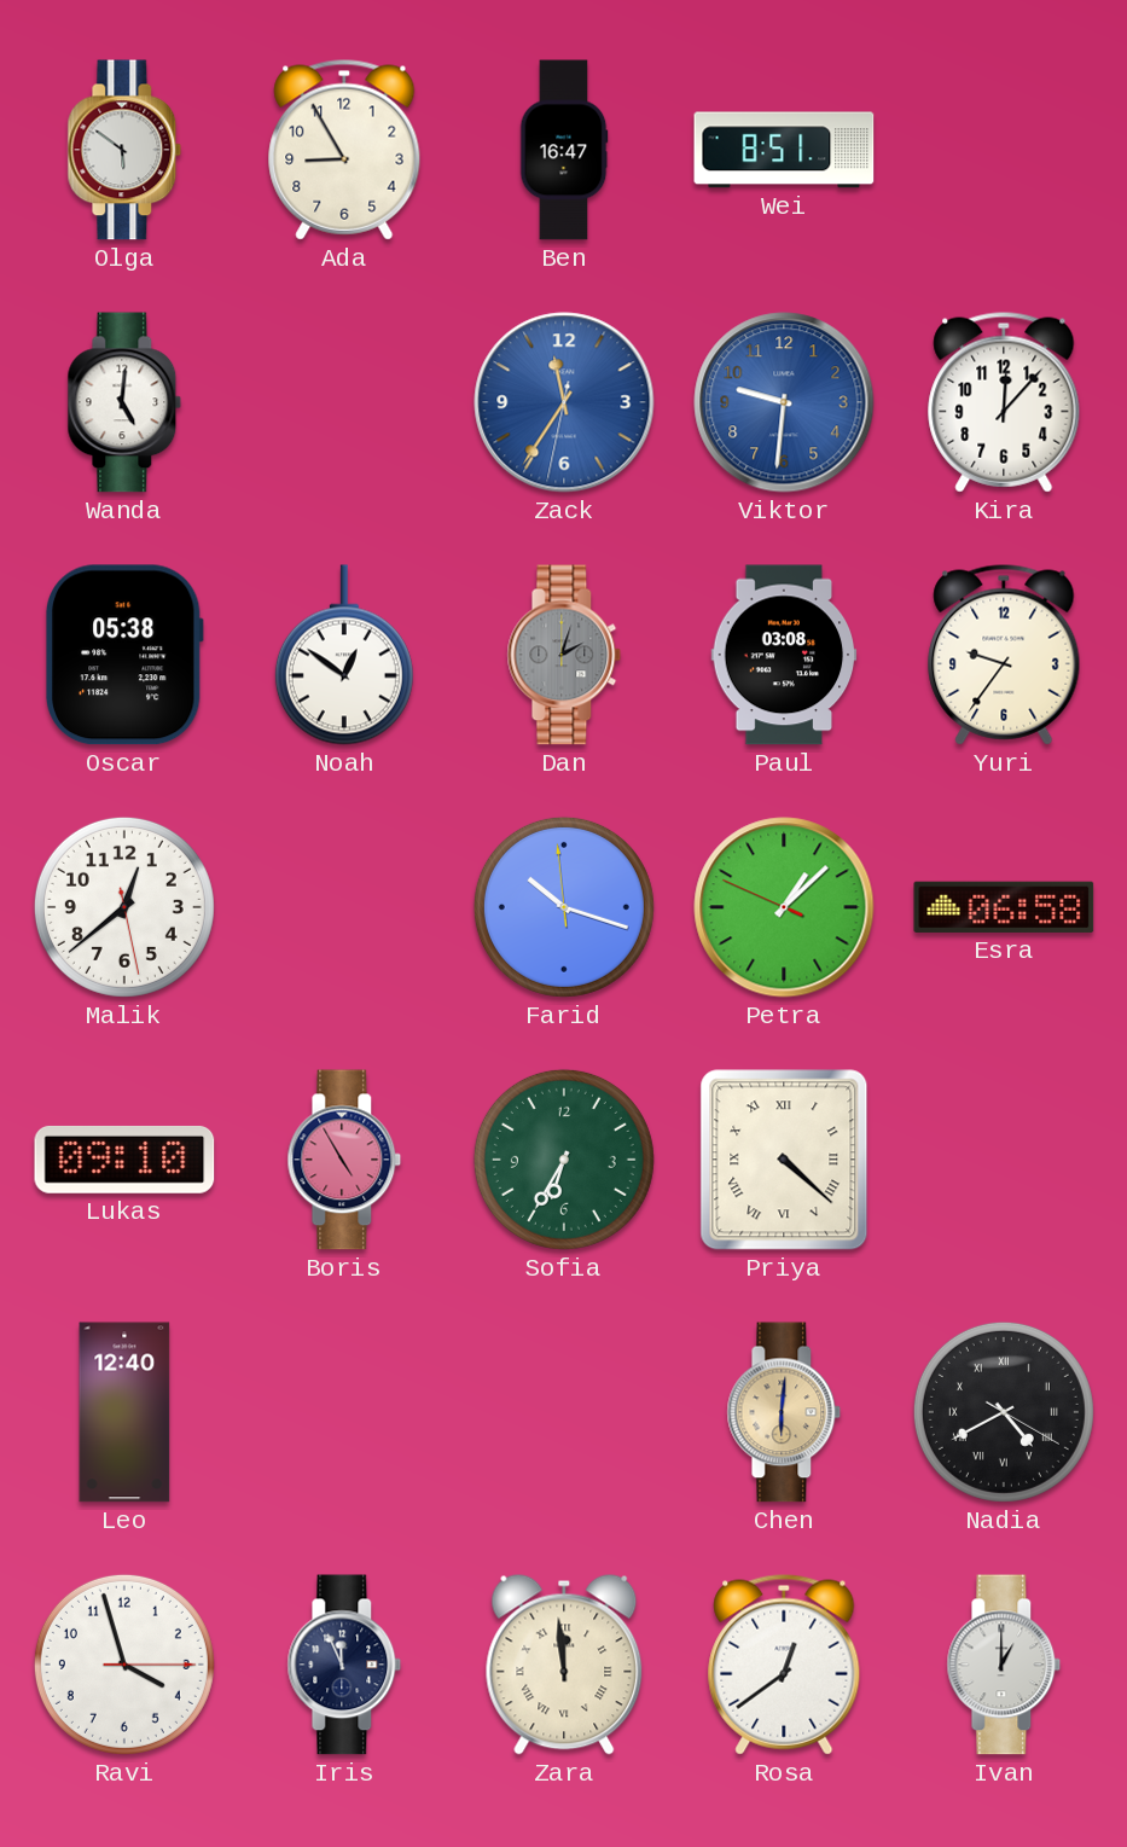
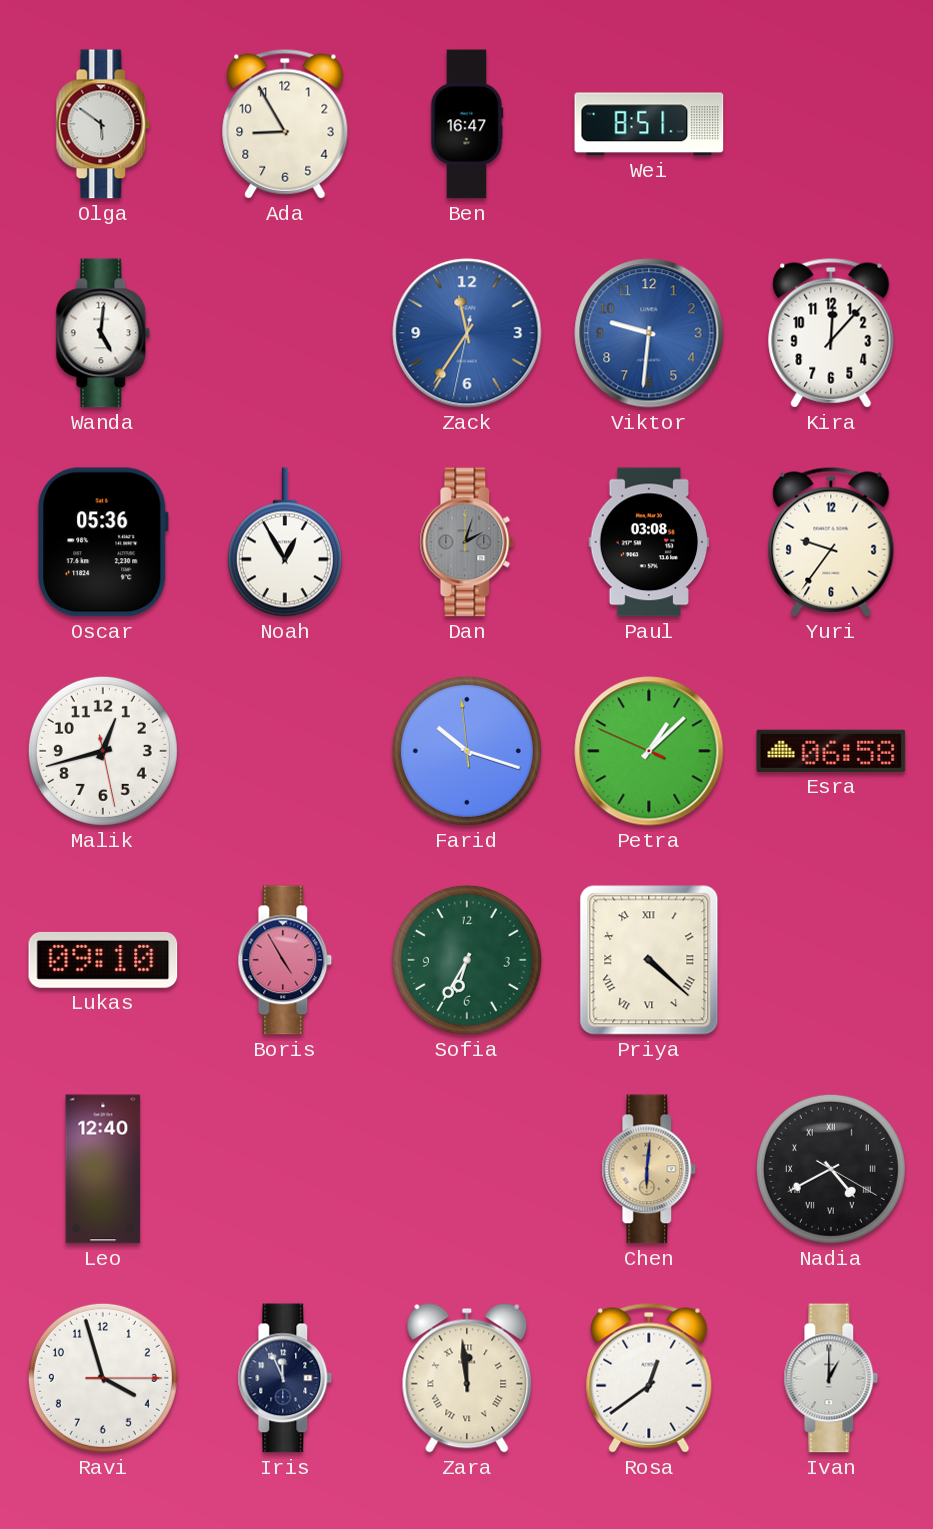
Oscar: 05:38 -> 05:36
Noah: 12:51 -> 12:55
Malik: 12:38 -> 12:42
